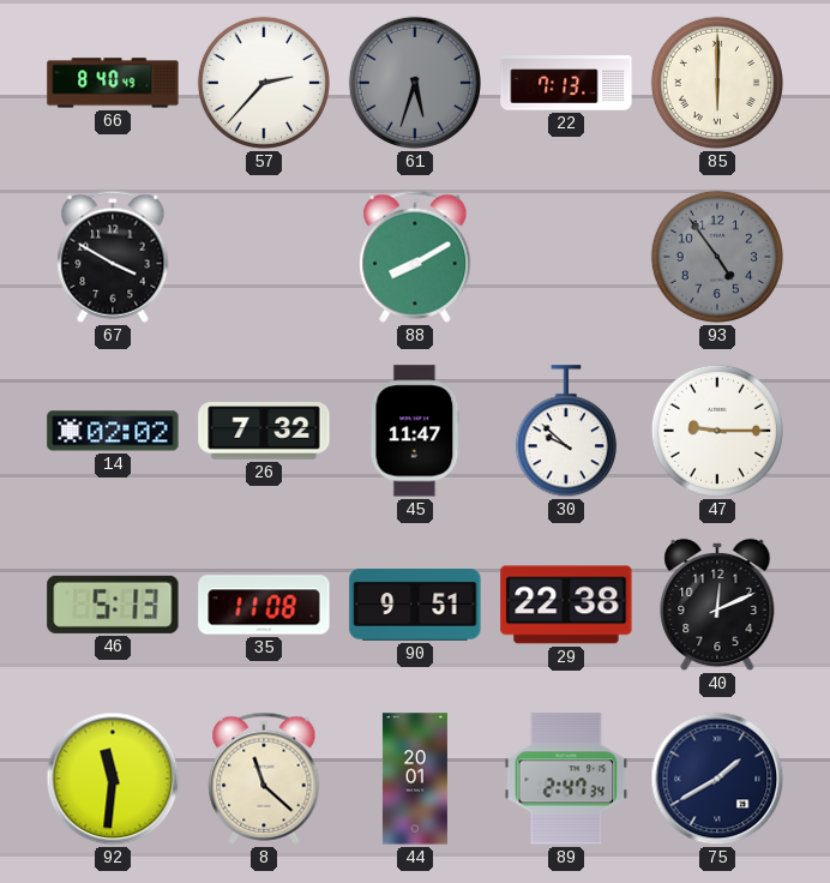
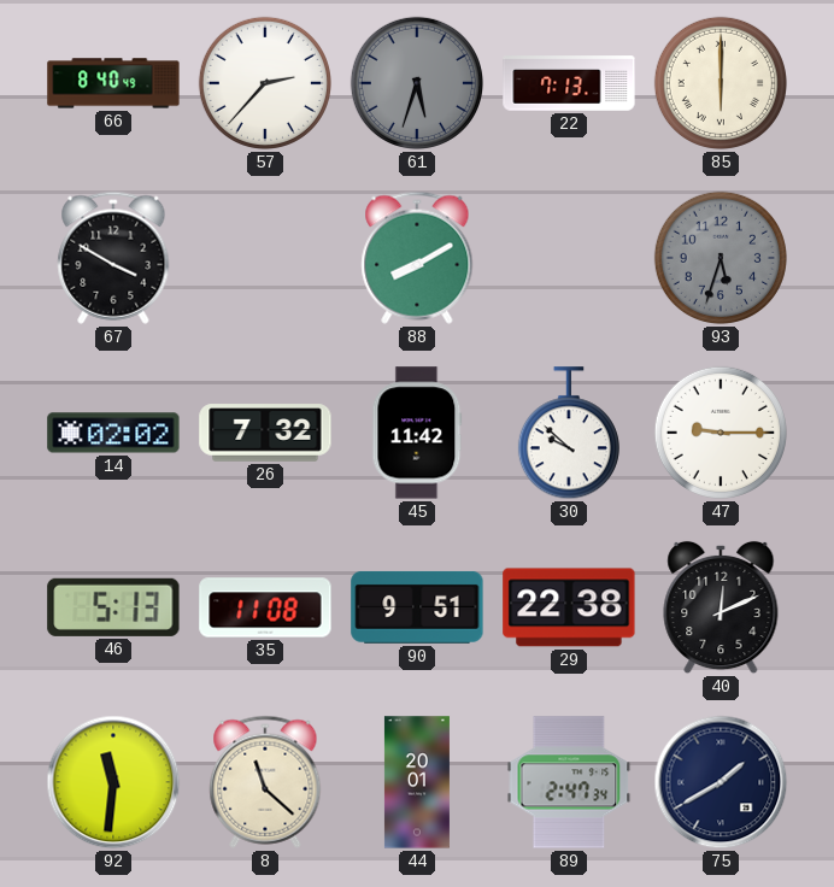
93: 4:54 -> 5:33
45: 11:47 -> 11:42
